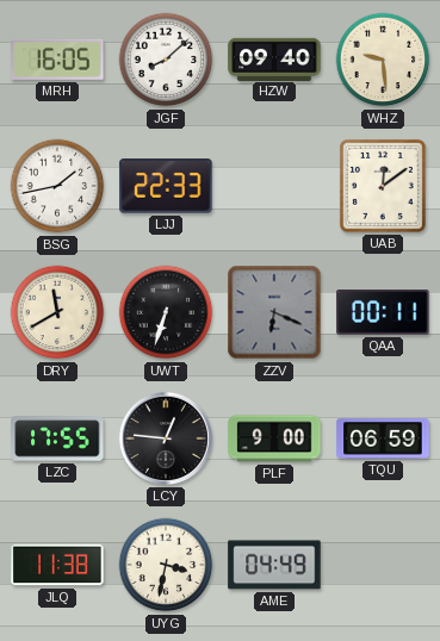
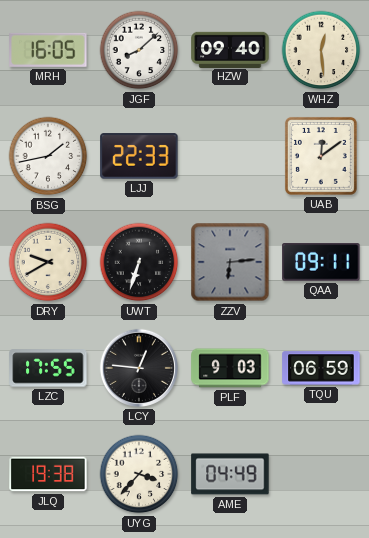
WHZ: 9:29 -> 12:29
DRY: 11:40 -> 9:40
ZZV: 6:19 -> 6:14
QAA: 00:11 -> 09:11
PLF: 9:00 -> 9:03
JLQ: 11:38 -> 19:38
UYG: 3:32 -> 3:37
